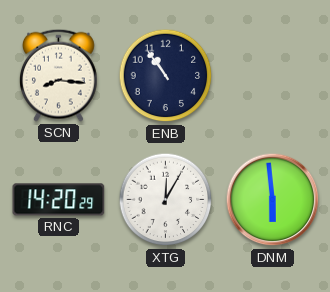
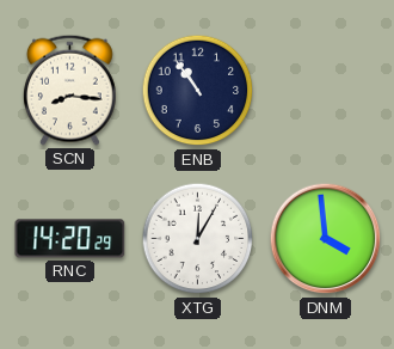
DNM: 5:59 -> 3:59
